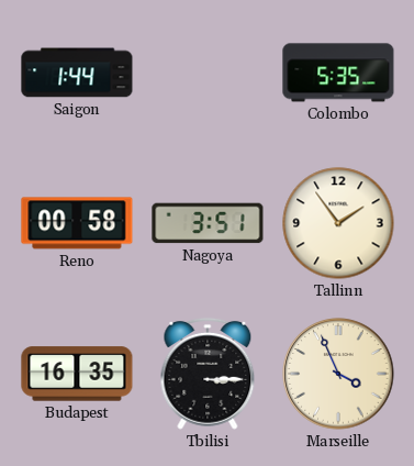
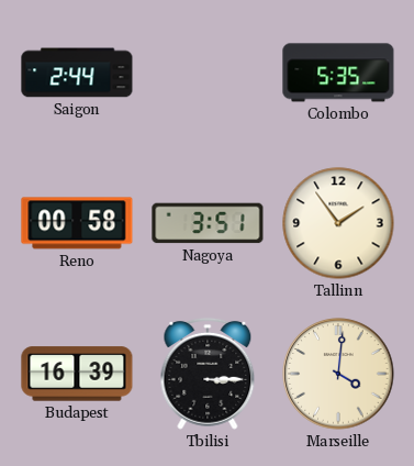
Saigon: 1:44 -> 2:44
Budapest: 16:35 -> 16:39
Marseille: 3:56 -> 4:01
